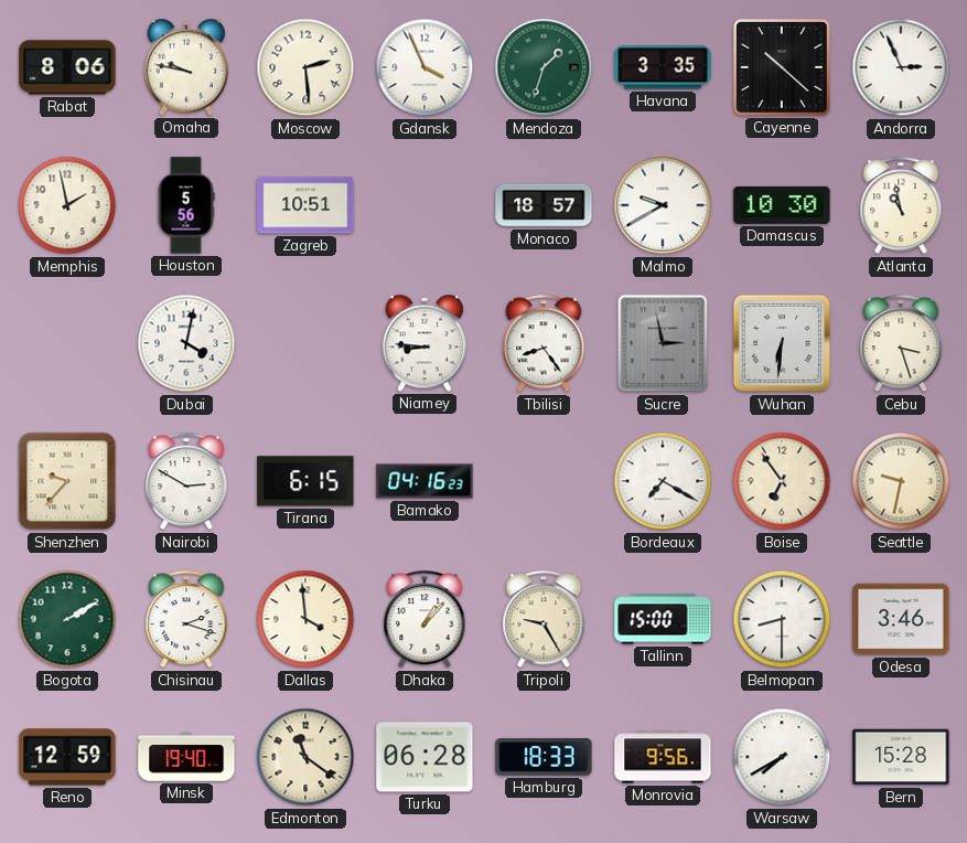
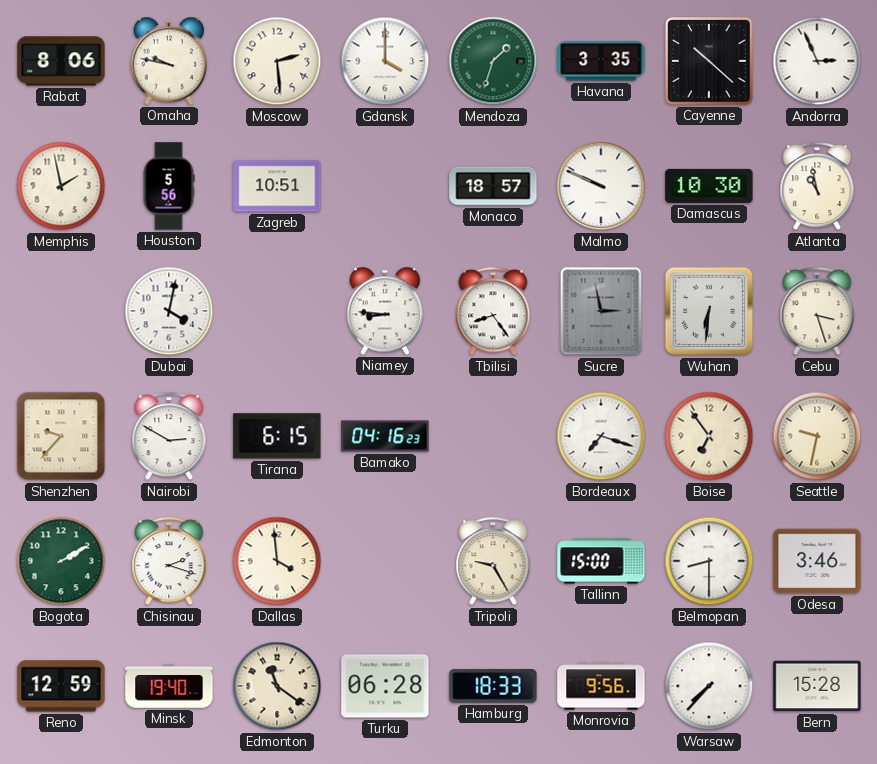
Gdansk: 3:56 -> 4:00
Malmo: 9:40 -> 9:49
Bordeaux: 7:20 -> 7:18
Dhaka: 1:07 -> none
Warsaw: 7:40 -> 7:37
